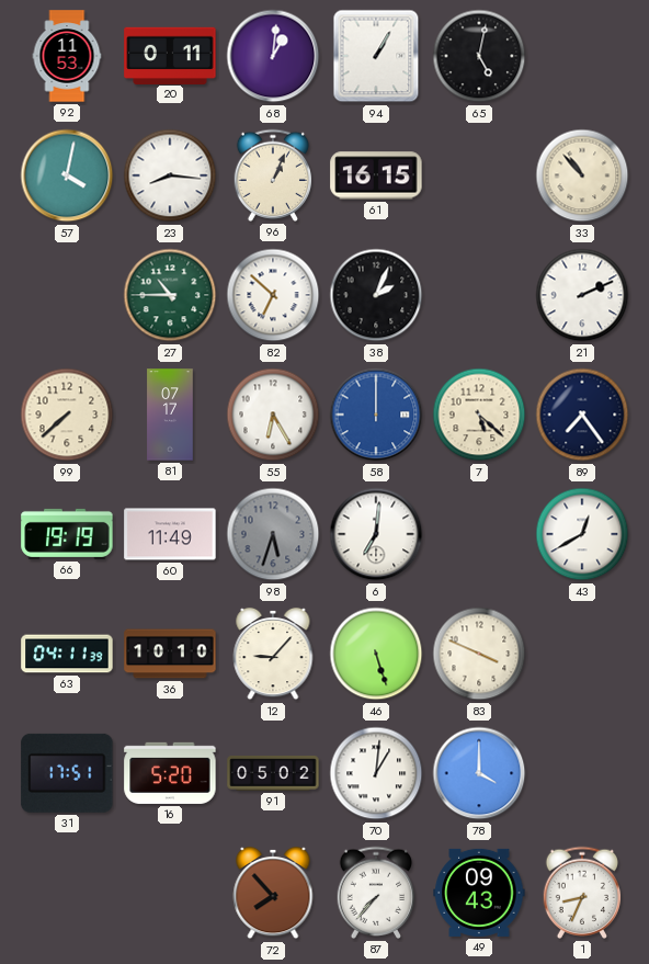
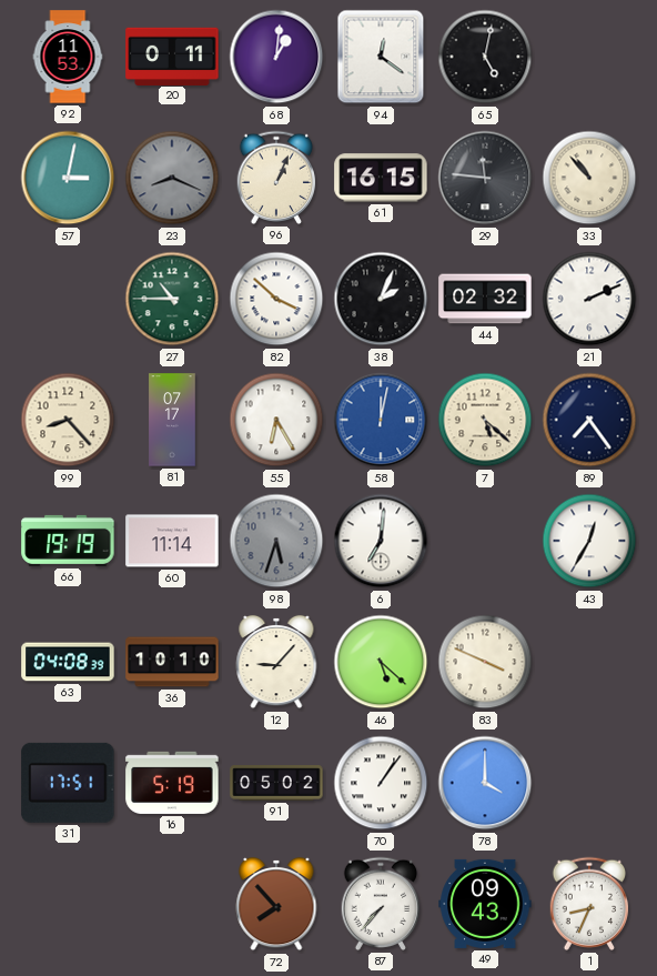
94: 1:05 -> 12:21
57: 4:02 -> 3:02
23: 8:16 -> 8:19
23 dial: white -> grey
29: none -> 11:46
82: 6:52 -> 3:52
44: none -> 02:32
99: 7:38 -> 8:23
58: 12:00 -> 12:02
60: 11:49 -> 11:14
43: 12:40 -> 12:35
63: 04:11 -> 04:08
46: 5:27 -> 5:22
16: 5:20 -> 5:19
70: 1:01 -> 1:06
